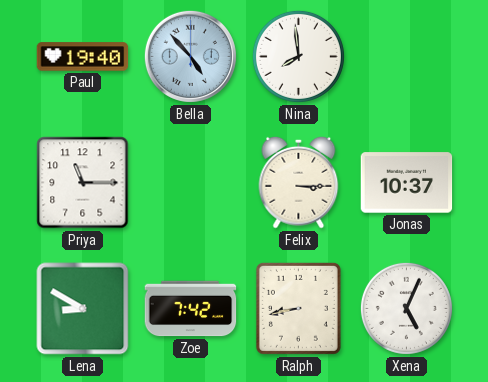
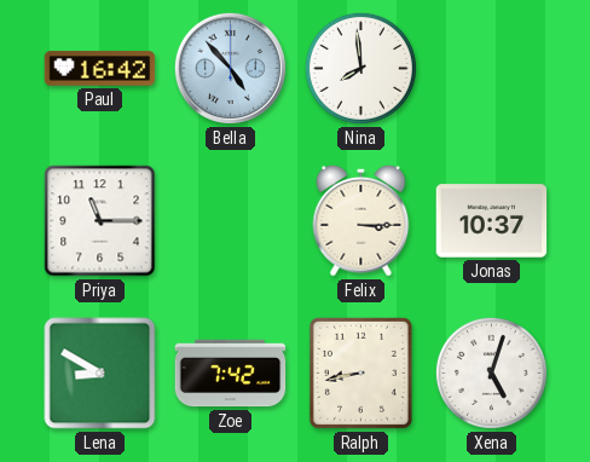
Paul: 19:40 -> 16:42
Xena: 5:04 -> 5:03
